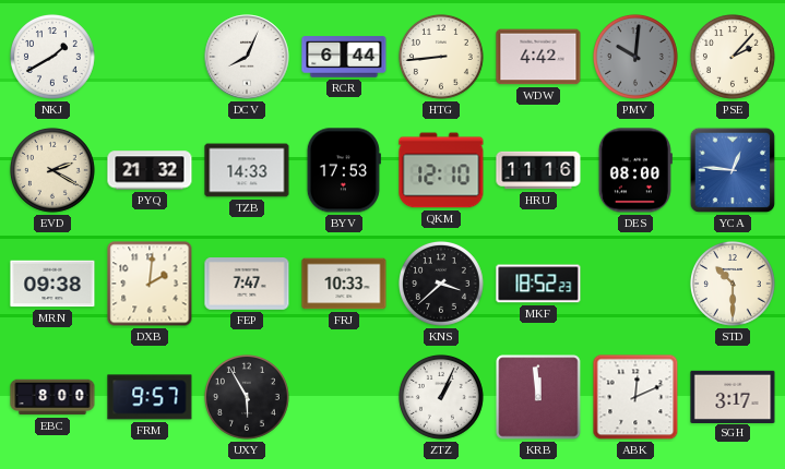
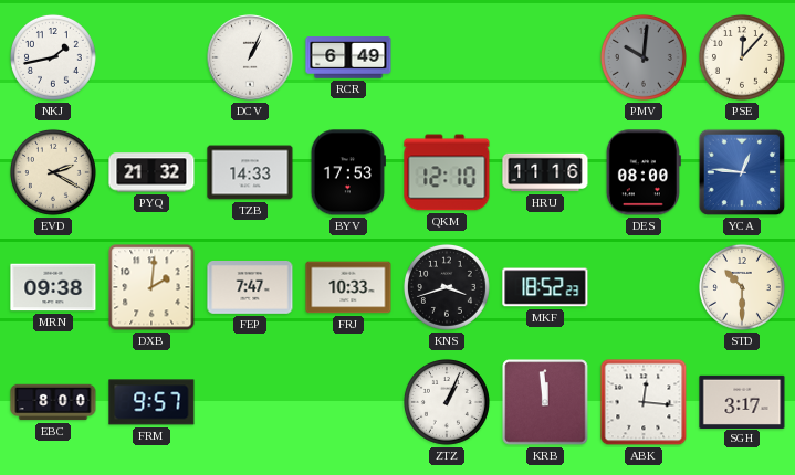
NKJ: 1:40 -> 1:43
DCV: 8:04 -> 1:04
RCR: 6:44 -> 6:49
HTG: 8:44 -> none
WDW: 4:42 -> none
PSE: 2:07 -> 12:07
KNS: 3:38 -> 3:42
UXY: 5:55 -> none
ABK: 12:11 -> 12:16
